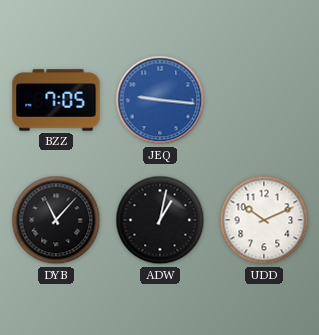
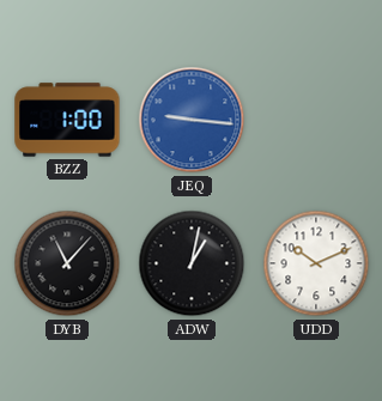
BZZ: 7:05 -> 1:00
